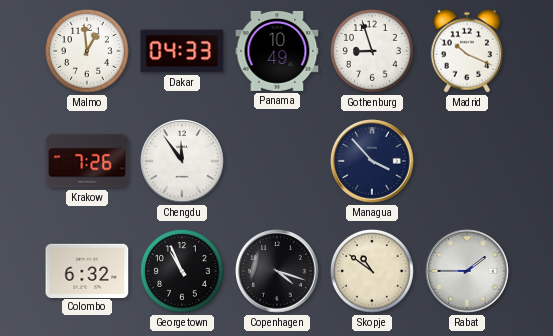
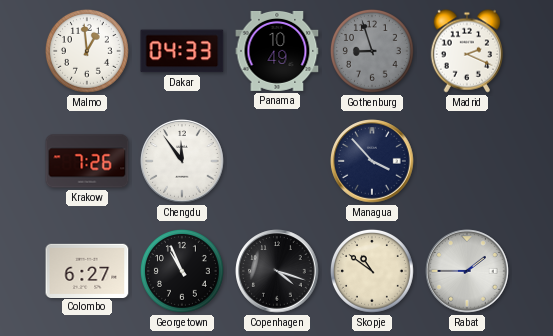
Gothenburg dial: white -> grey
Madrid: 10:19 -> 2:19
Colombo: 6:32 -> 6:27
